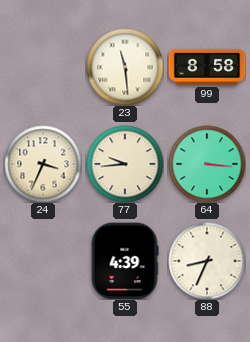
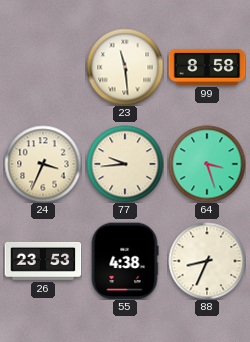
64: 3:16 -> 3:27
26: none -> 23:53
55: 4:39 -> 4:38
